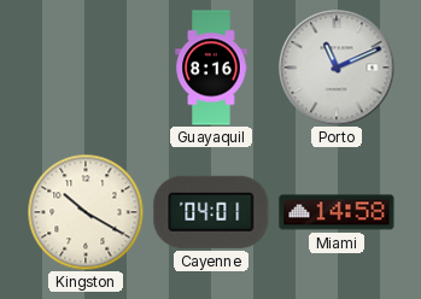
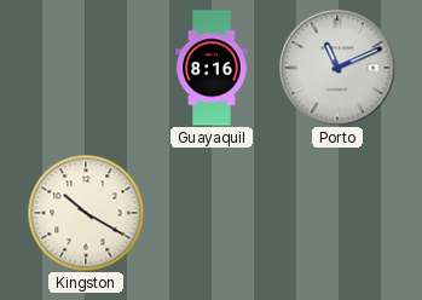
Cayenne: 04:01 -> none
Miami: 14:58 -> none
